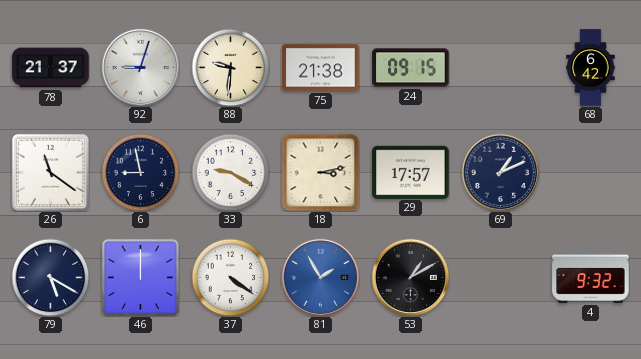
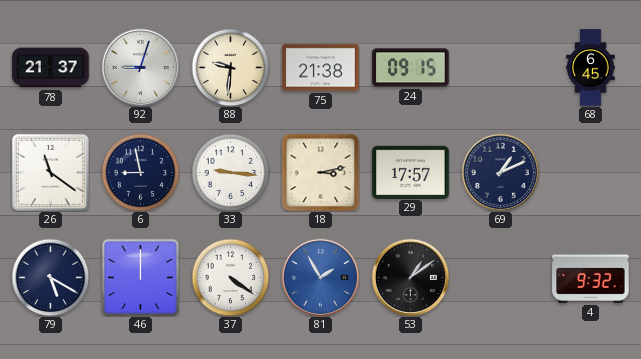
68: 6:42 -> 6:45
33: 9:20 -> 9:16
53: 1:10 -> 1:09
